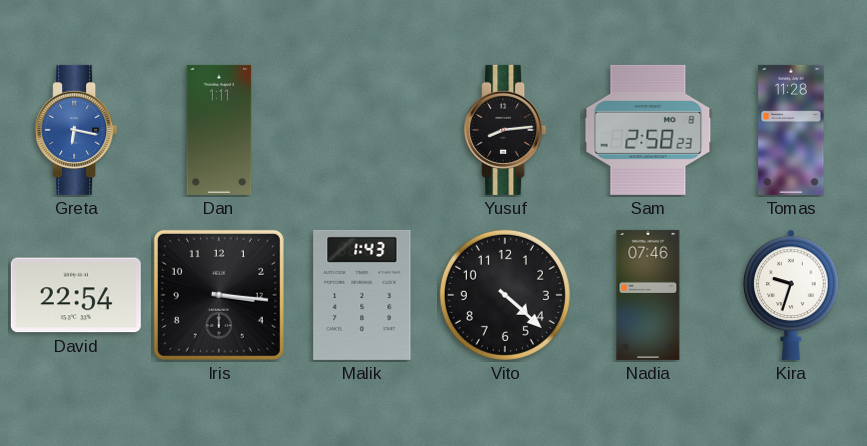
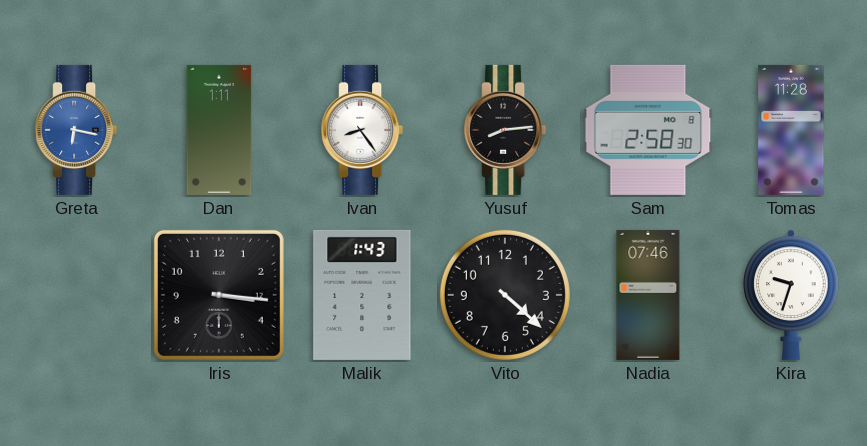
Ivan: none -> 8:24
Sam: 2:58:23 -> 2:58:30
David: 22:54 -> none
